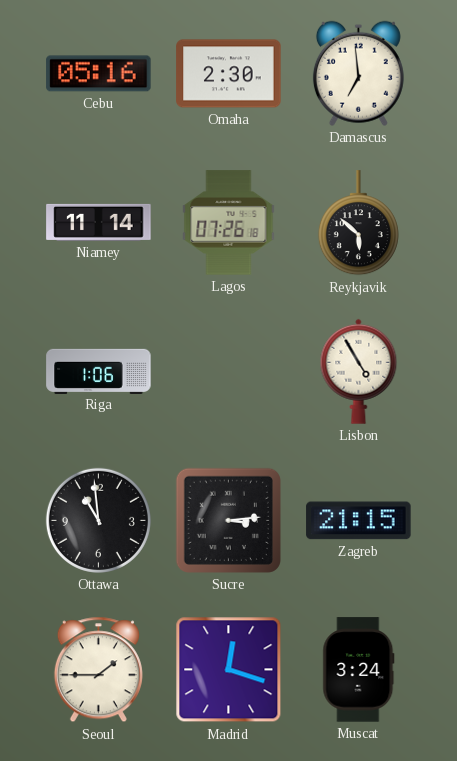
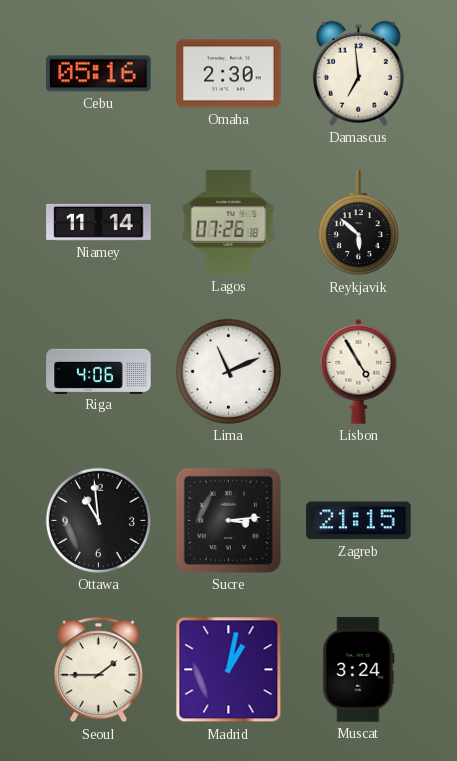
Riga: 1:06 -> 4:06
Lima: none -> 11:11
Madrid: 12:18 -> 1:02
